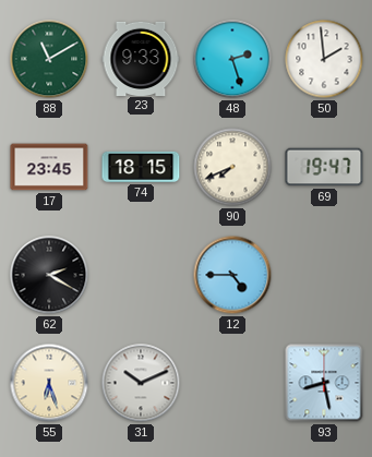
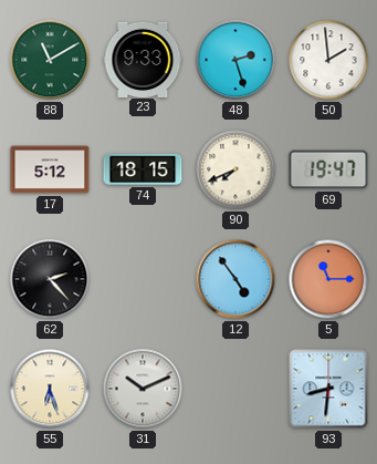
17: 23:45 -> 5:12
62: 2:20 -> 2:23
12: 4:45 -> 4:54
5: none -> 11:15
93: 8:28 -> 8:31
